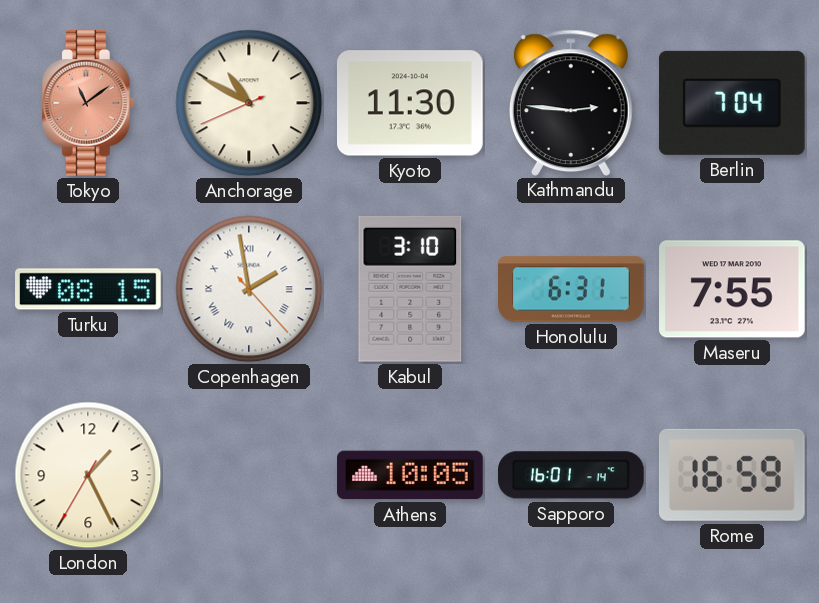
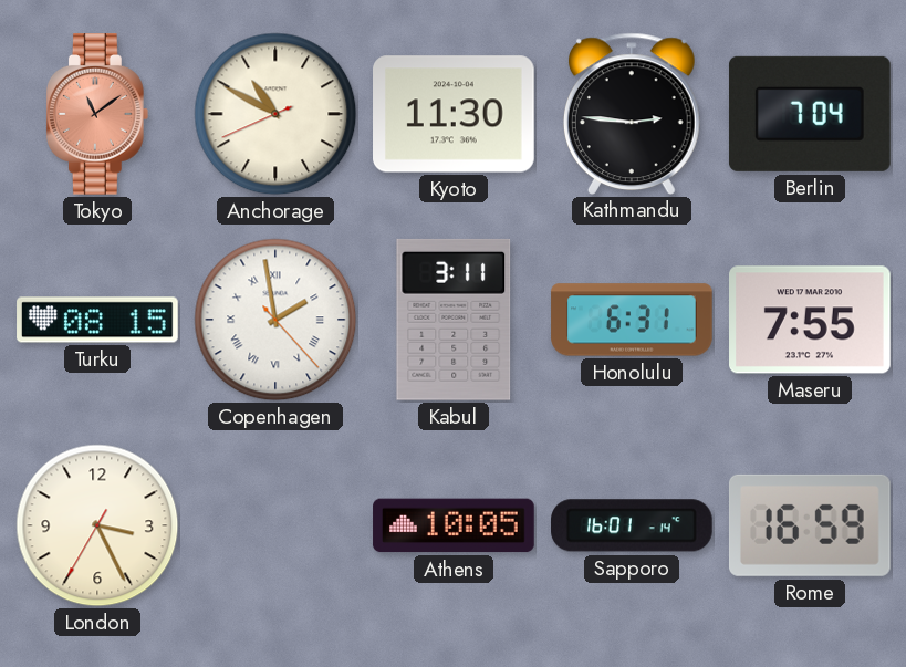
Kabul: 3:10 -> 3:11
London: 1:25 -> 3:25
